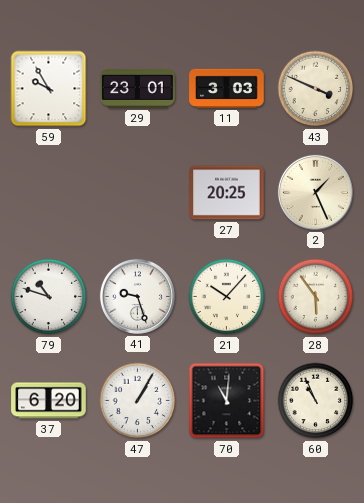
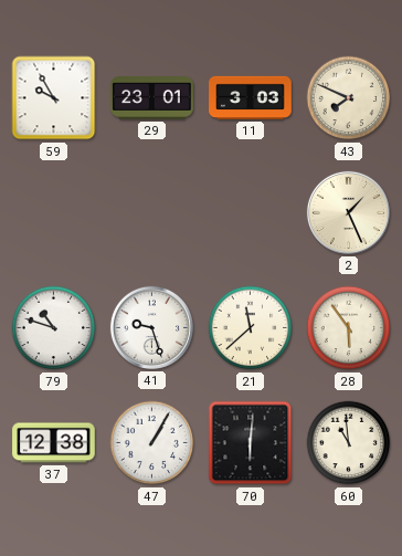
43: 3:49 -> 7:49
27: 20:25 -> none
21: 10:07 -> 11:38
37: 6:20 -> 12:38
70: 11:01 -> 6:01
60: 10:56 -> 10:59
